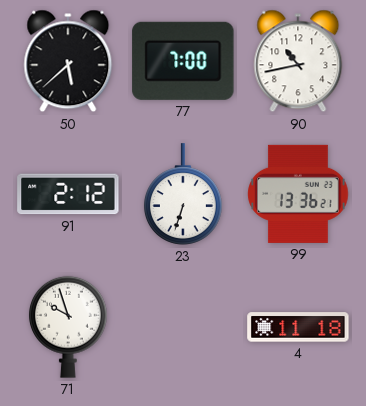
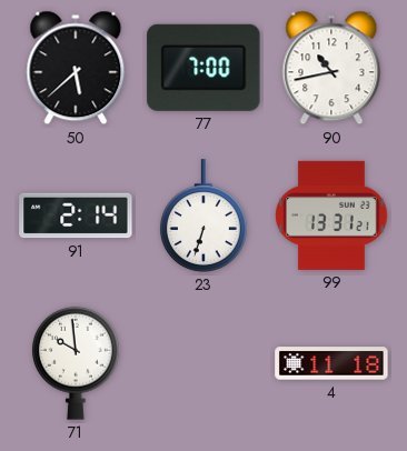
91: 2:12 -> 2:14
99: 13:36 -> 13:31
71: 9:57 -> 9:59
